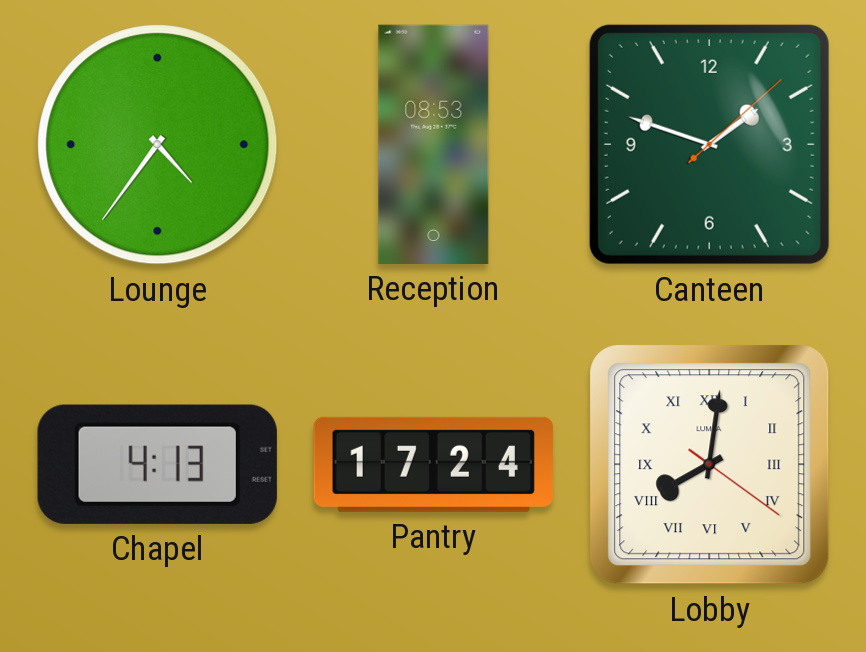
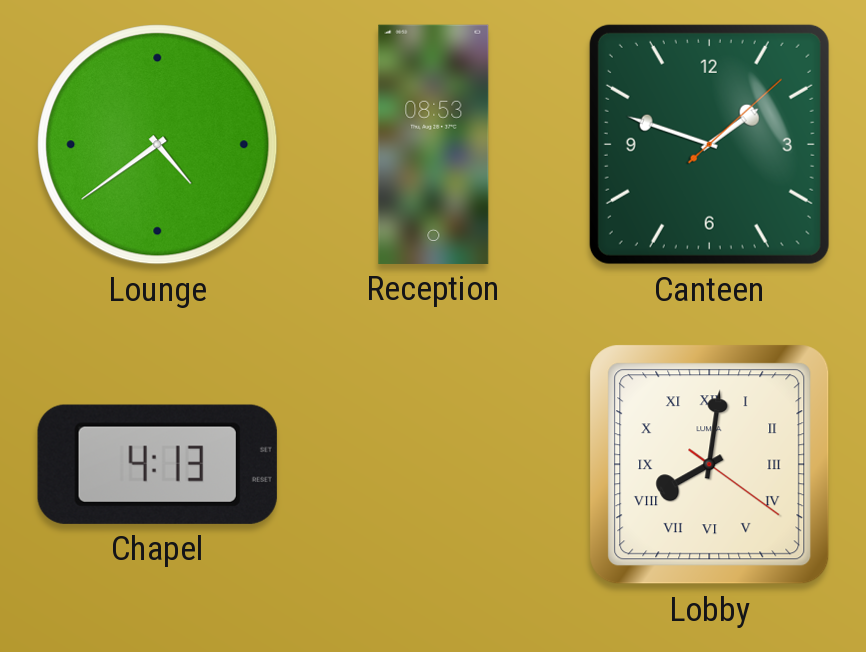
Lounge: 4:36 -> 4:39
Pantry: 17:24 -> none
